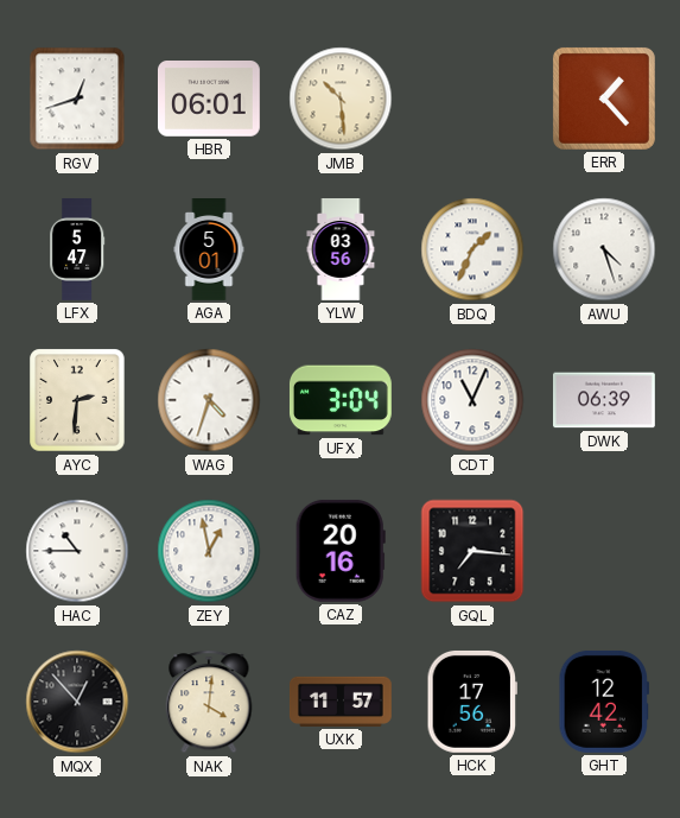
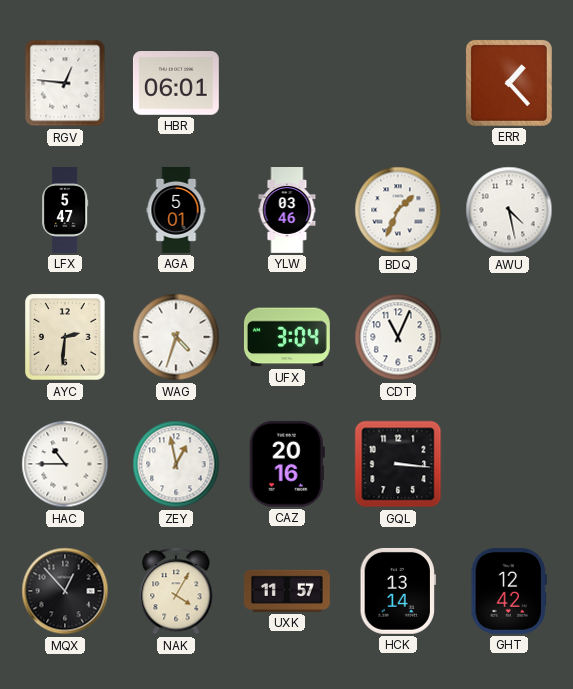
RGV: 12:42 -> 12:46
JMB: 10:29 -> none
YLW: 03:56 -> 03:46
AWU: 4:27 -> 4:28
DWK: 06:39 -> none
GQL: 7:16 -> 3:16
NAK: 4:01 -> 4:05
HCK: 17:56 -> 13:14
